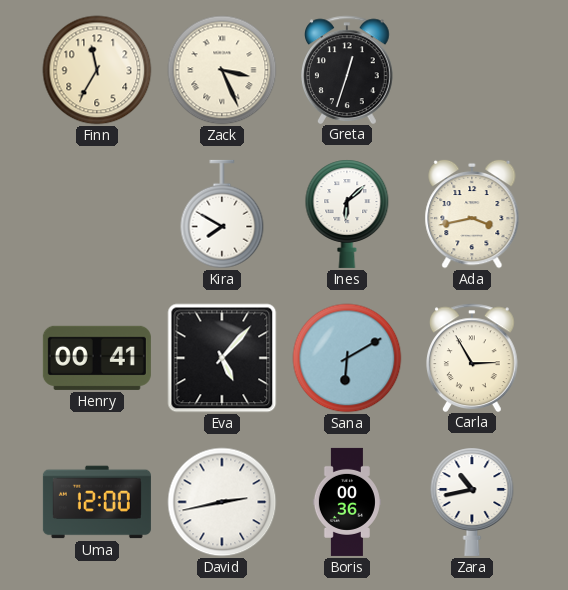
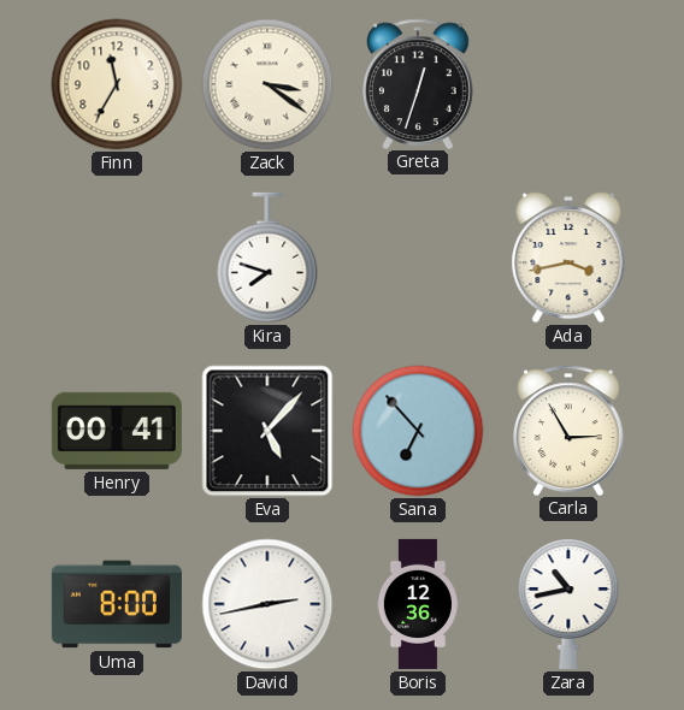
Zack: 3:26 -> 3:21
Kira: 7:50 -> 7:48
Ines: 6:08 -> none
Sana: 6:10 -> 6:53
Uma: 12:00 -> 8:00
Boris: 00:36 -> 12:36
